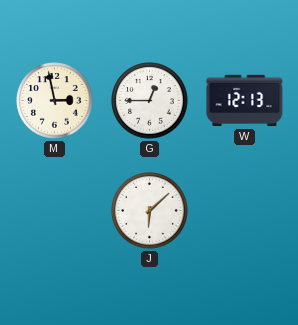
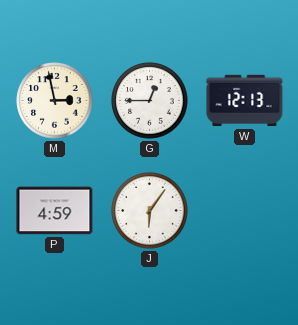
P: none -> 4:59
J: 6:08 -> 6:06
